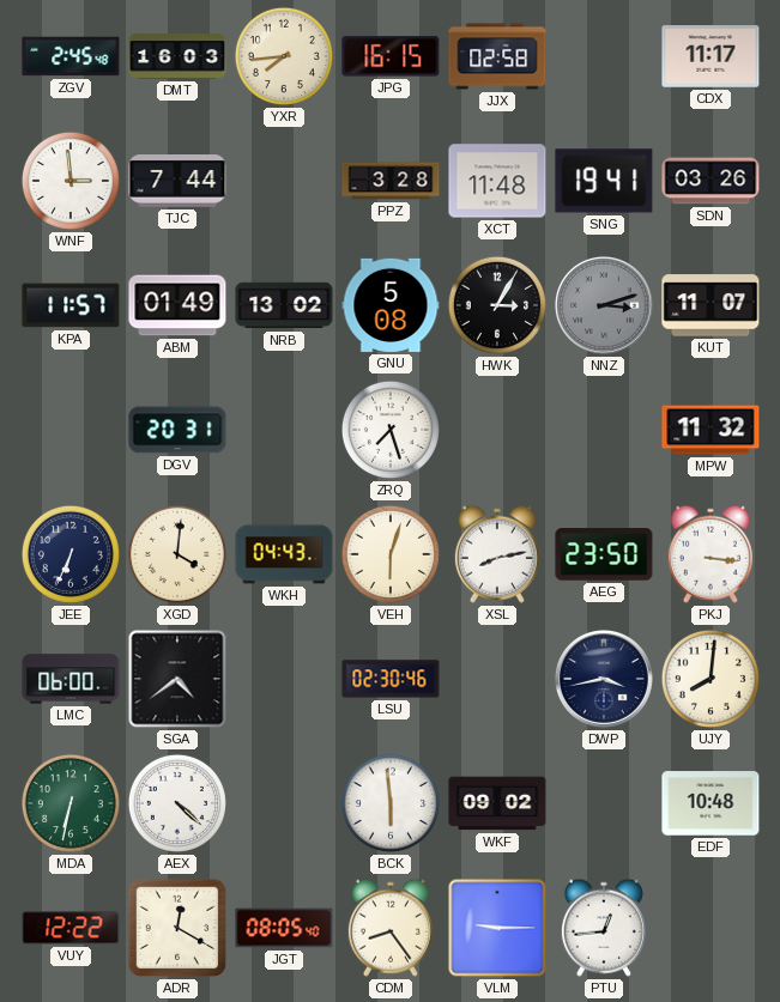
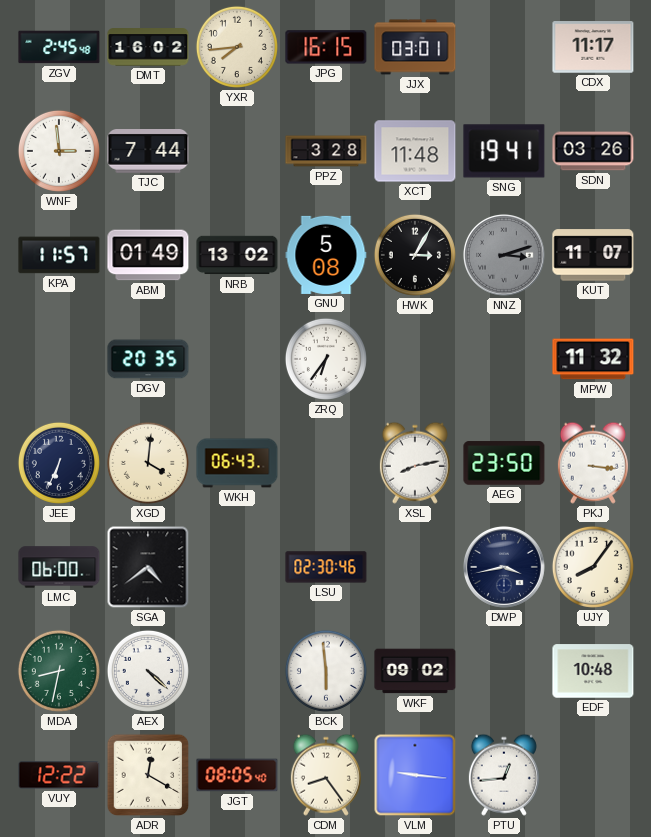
DMT: 16:03 -> 16:02
JJX: 02:58 -> 03:01
DGV: 20:31 -> 20:35
ZRQ: 7:27 -> 6:36
WKH: 04:43 -> 06:43
VEH: 6:03 -> none
UJY: 8:01 -> 8:06
MDA: 6:32 -> 8:32
VLM: 9:15 -> 9:16
